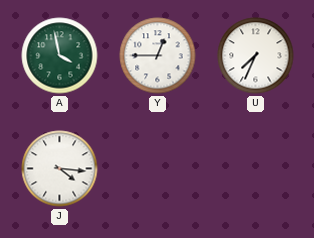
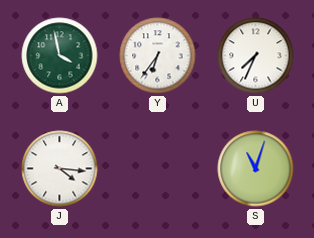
Y: 12:45 -> 6:36
S: none -> 11:03
